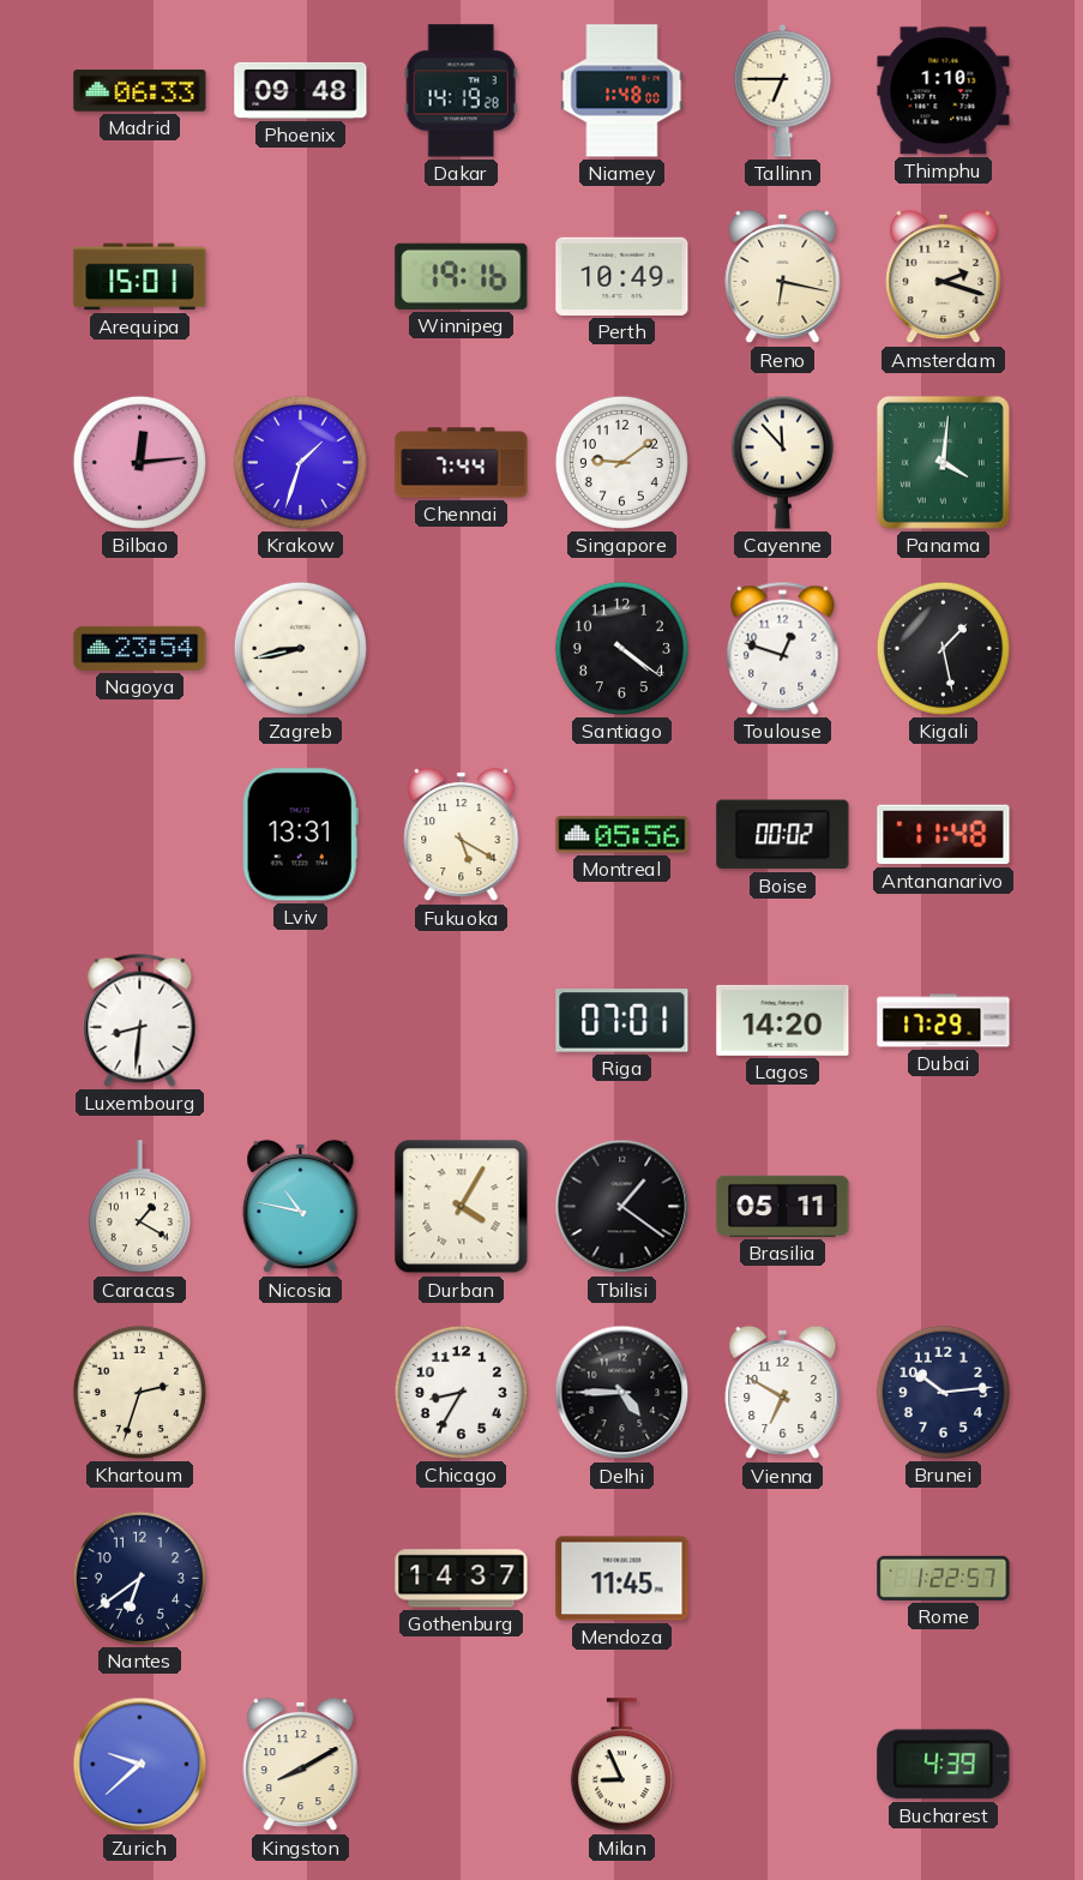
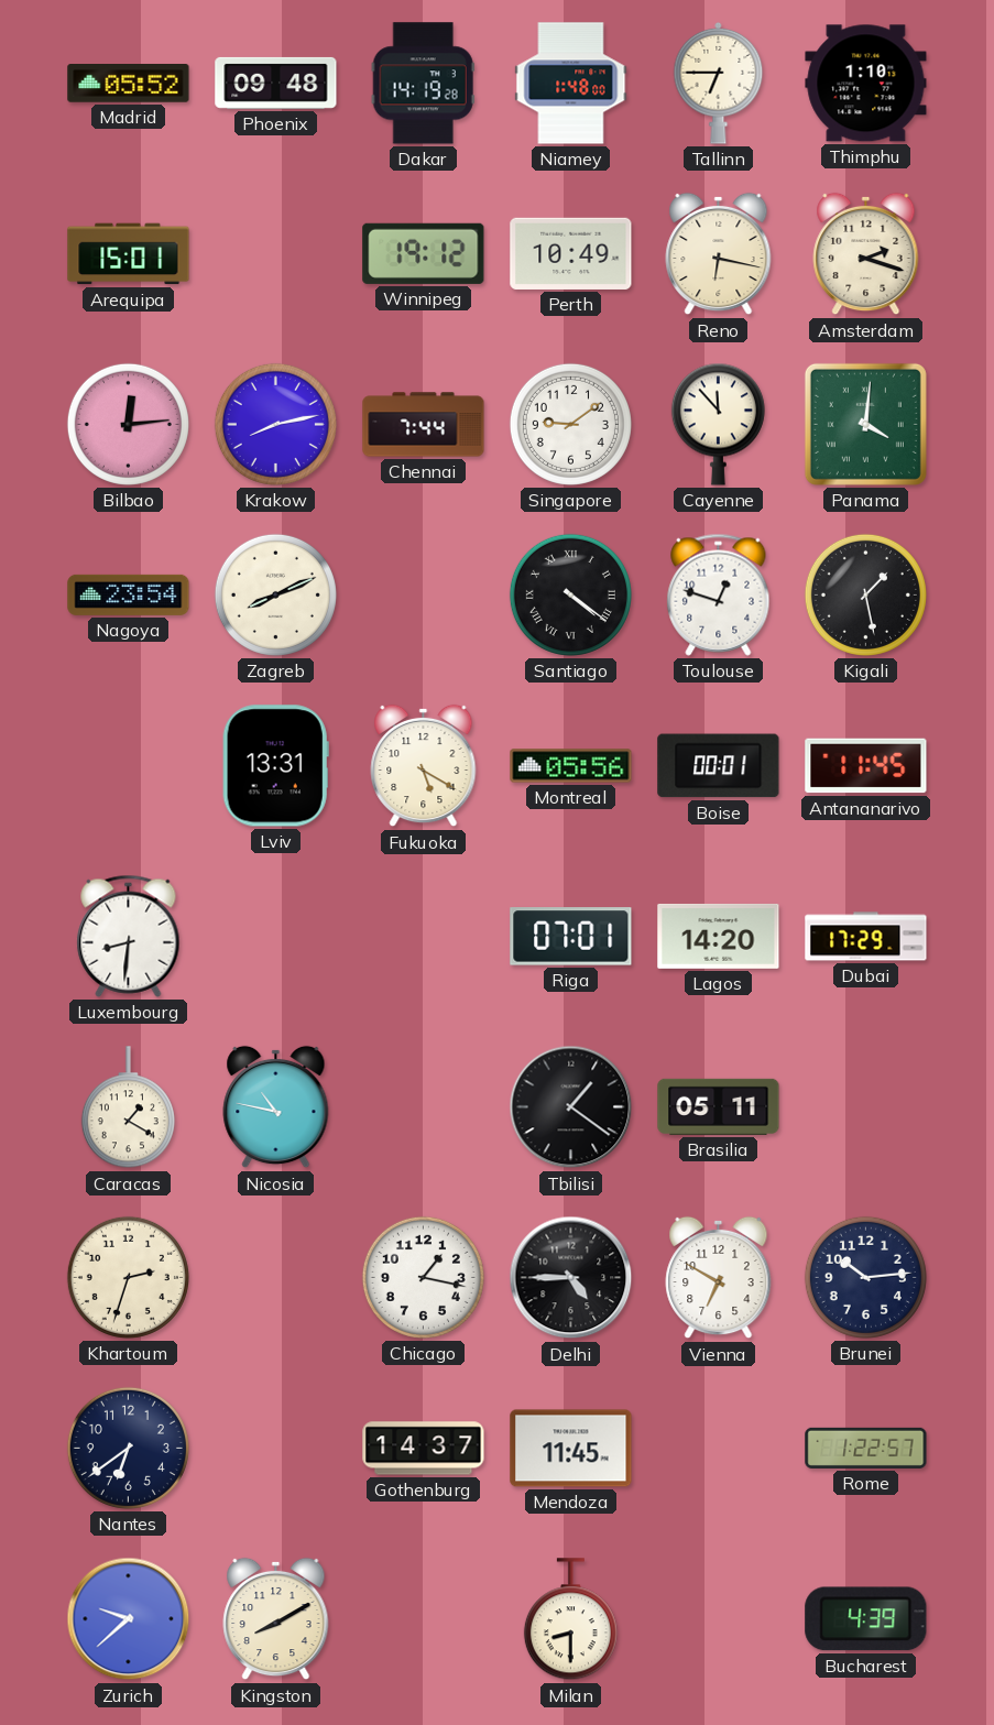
Madrid: 06:33 -> 05:52
Winnipeg: 19:16 -> 19:12
Krakow: 1:33 -> 8:13
Zagreb: 8:43 -> 8:11
Santiago numerals: Arabic -> Roman
Boise: 00:02 -> 00:01
Antananarivo: 11:48 -> 11:45
Durban: 4:05 -> none
Chicago: 8:35 -> 1:17
Milan: 8:56 -> 8:30
